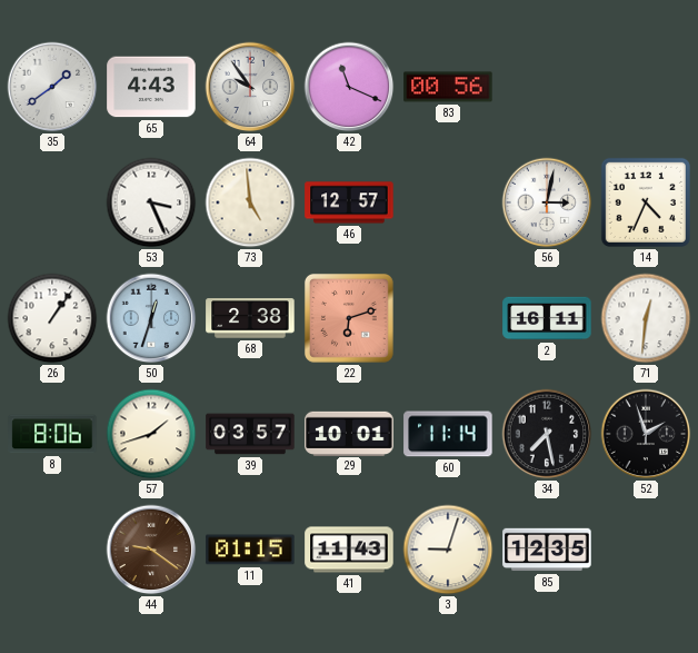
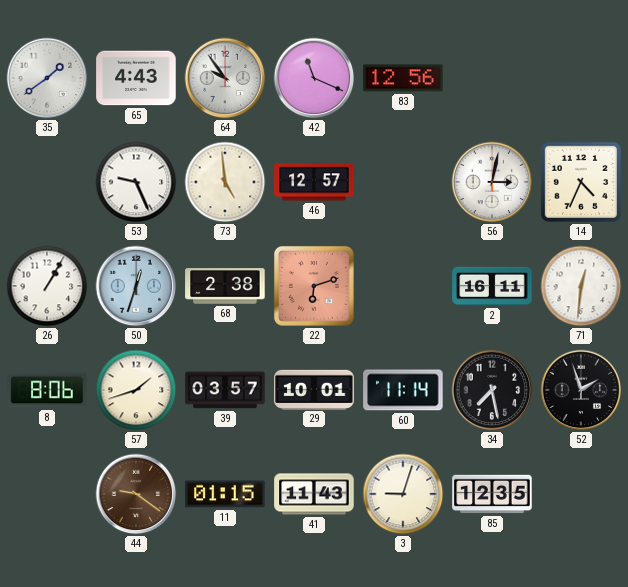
83: 00:56 -> 12:56
53: 3:26 -> 9:26
26: 1:06 -> 1:05
